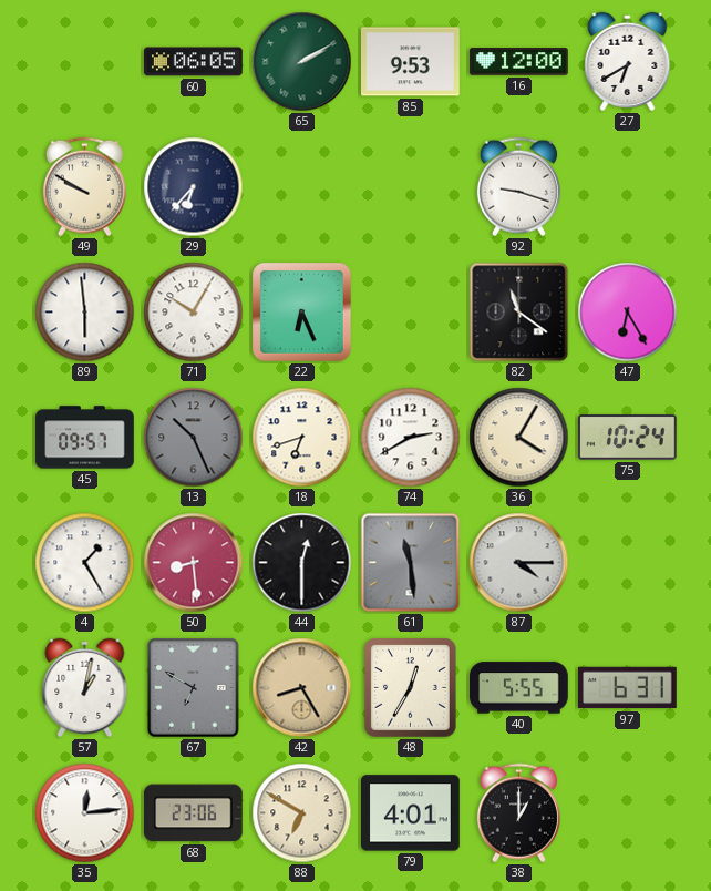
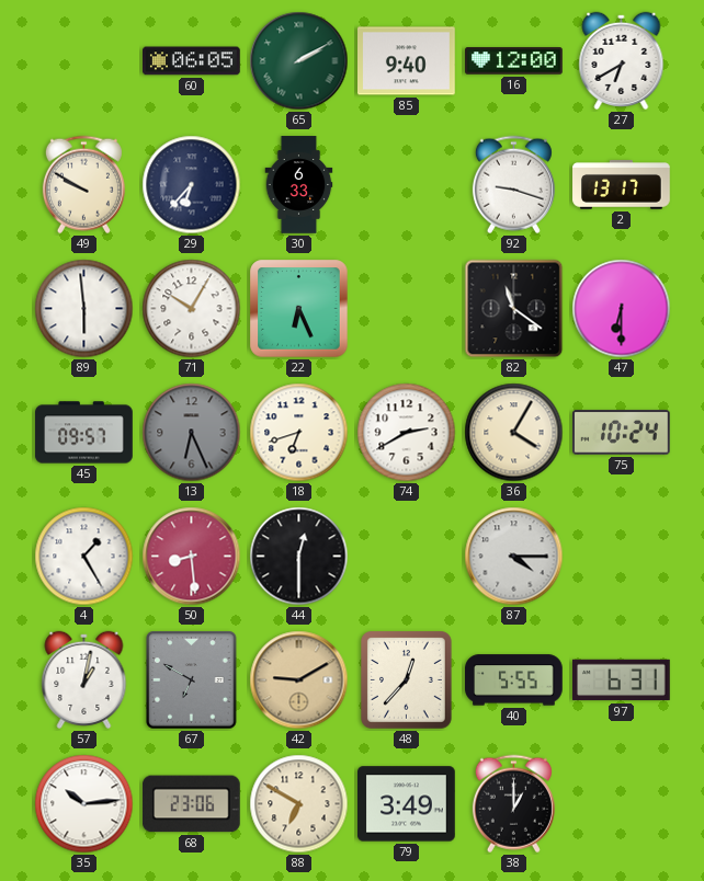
85: 9:53 -> 9:40
30: none -> 6:33
2: none -> 13:17
47: 6:25 -> 6:30
13: 10:26 -> 6:26
61: 11:29 -> none
42: 8:25 -> 9:10
48: 12:35 -> 12:37
35: 12:14 -> 10:14
79: 4:01 -> 3:49
